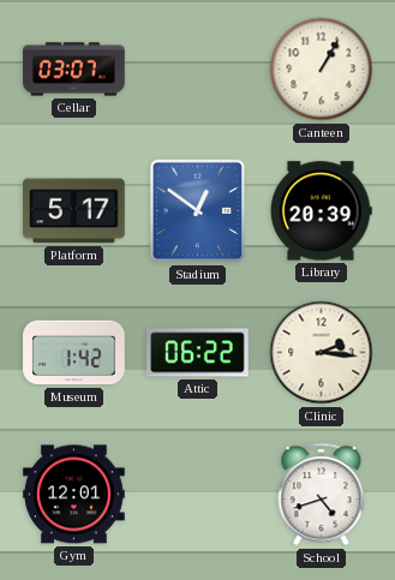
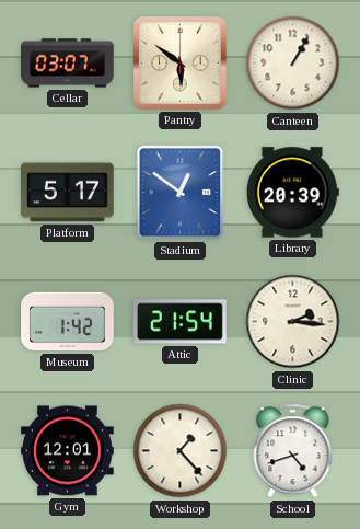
Pantry: none -> 5:51
Attic: 06:22 -> 21:54
Workshop: none -> 1:23
